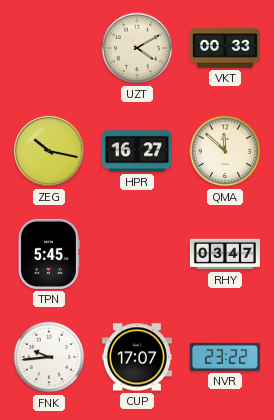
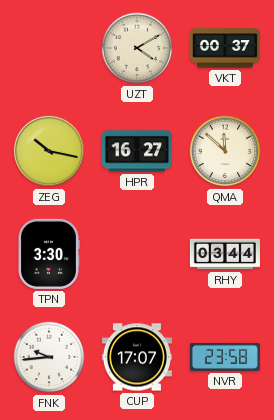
VKT: 00:33 -> 00:37
TPN: 5:45 -> 3:30
RHY: 03:47 -> 03:44
NVR: 23:22 -> 23:58
